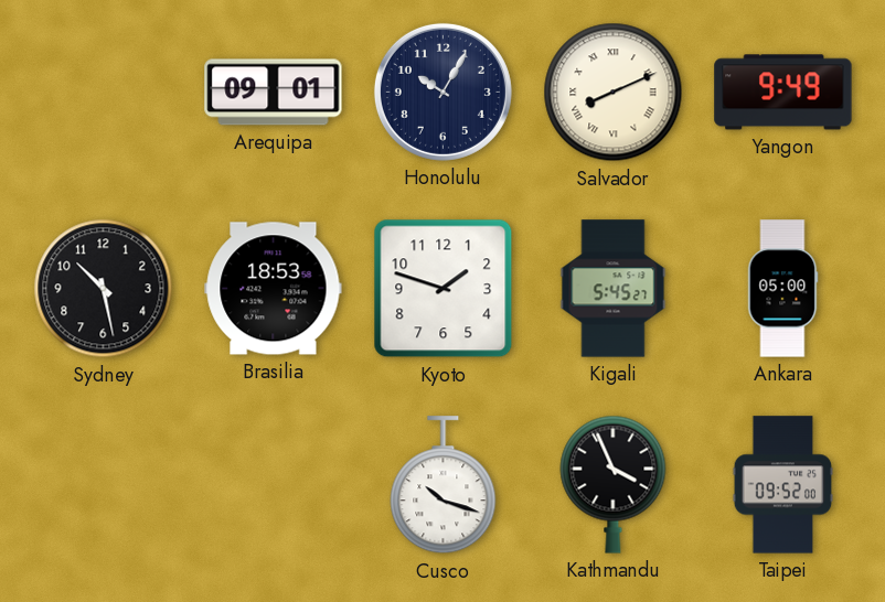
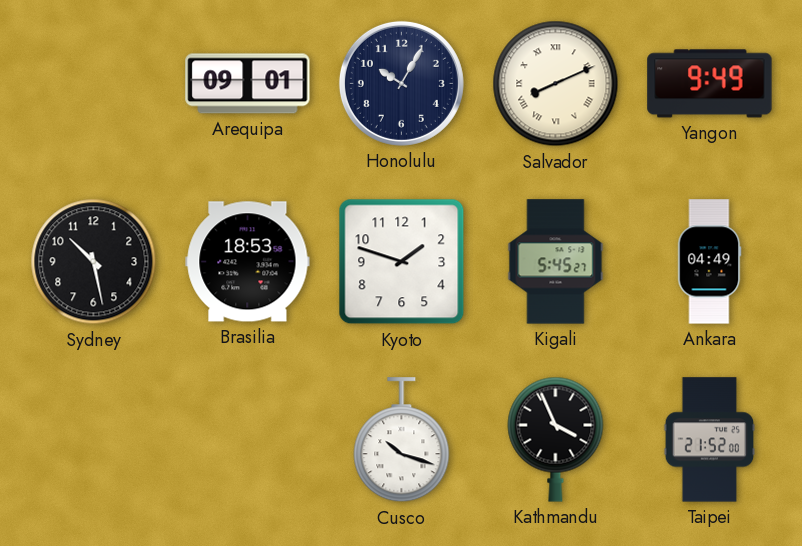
Ankara: 05:00 -> 04:49
Taipei: 09:52 -> 21:52
